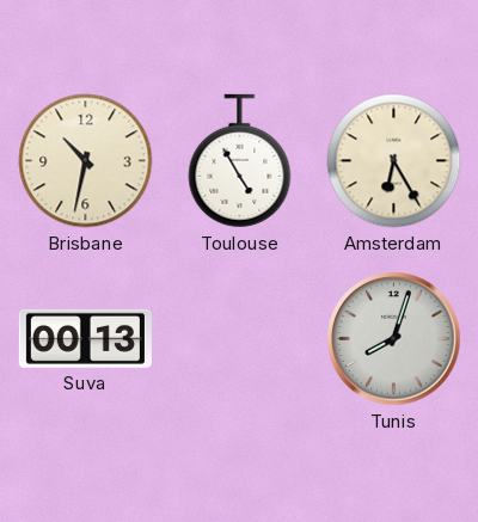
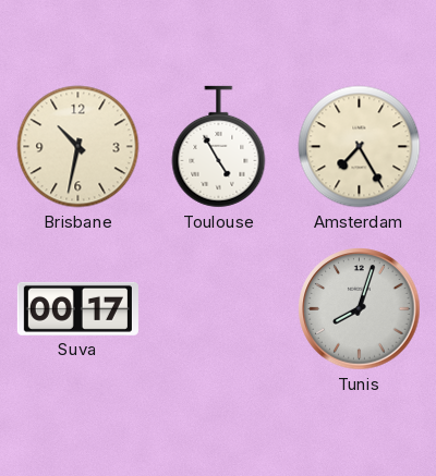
Amsterdam: 6:25 -> 7:25
Suva: 00:13 -> 00:17
